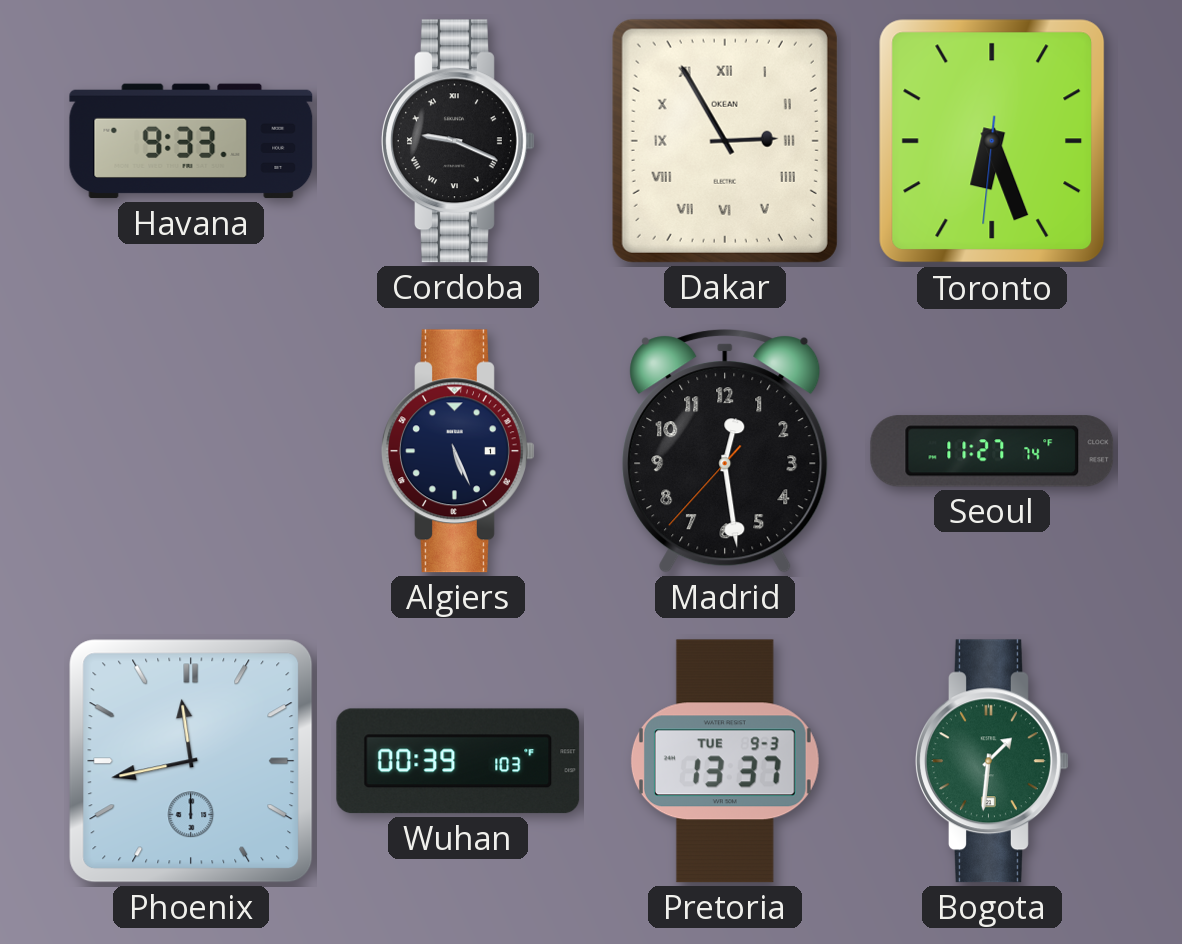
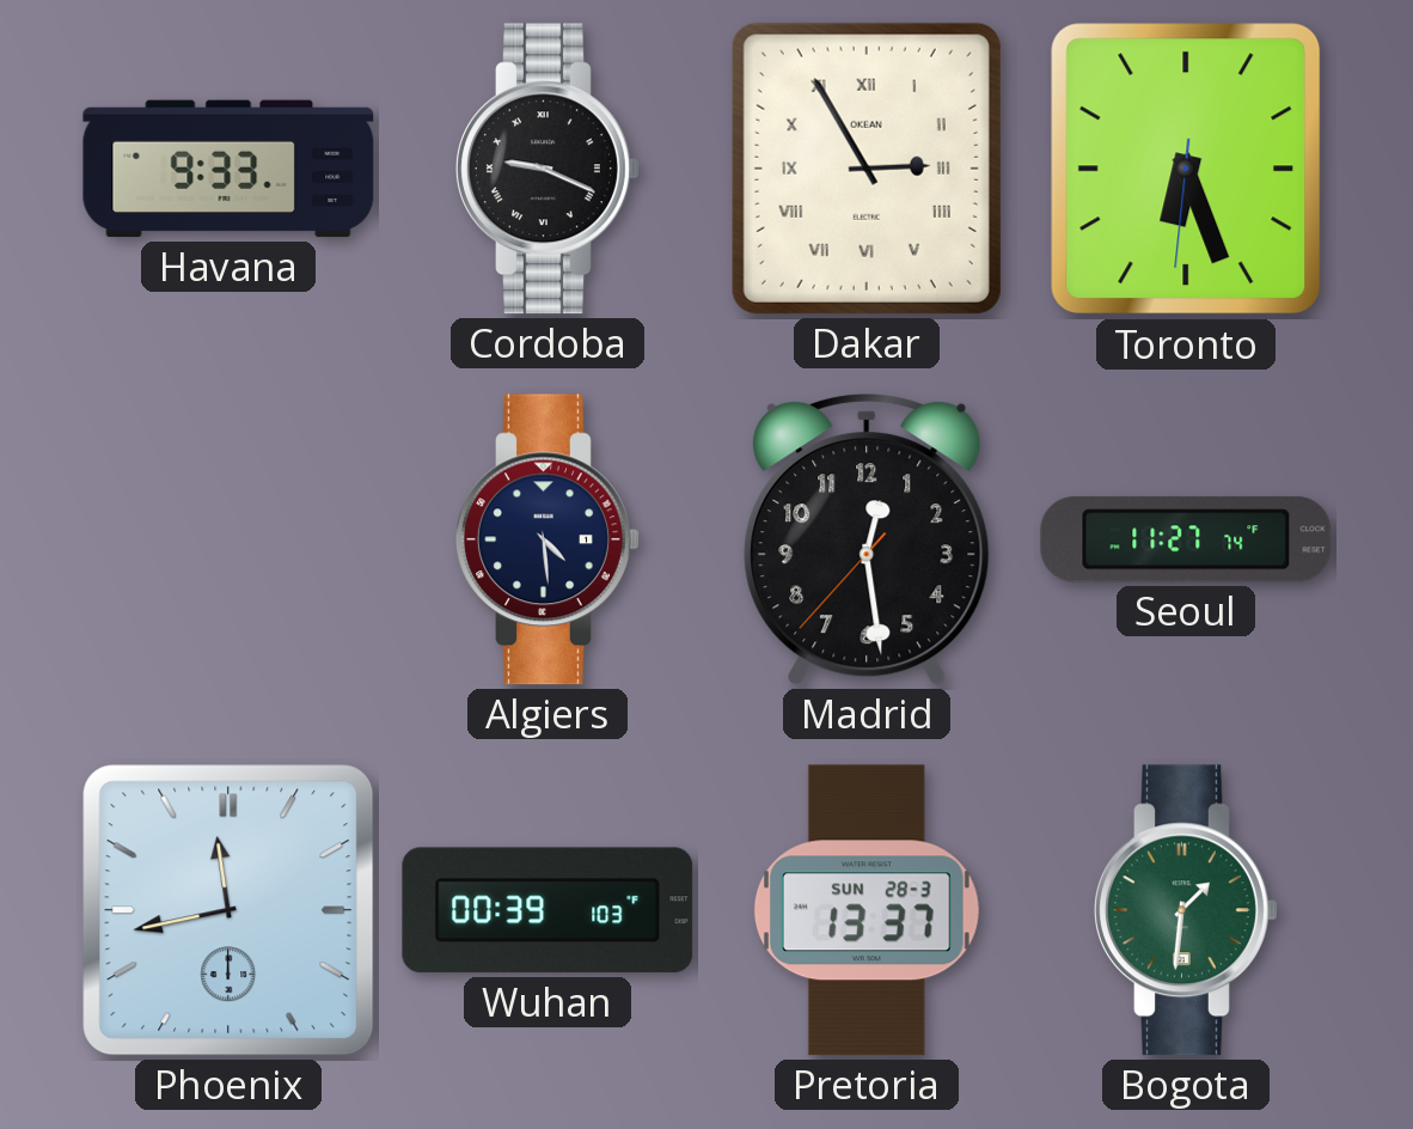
Algiers: 5:26 -> 4:29
Pretoria date: TUE 9-3 -> SUN 28-3
